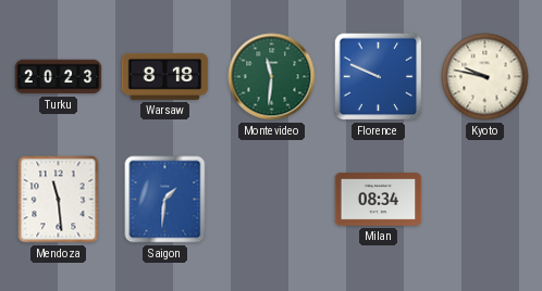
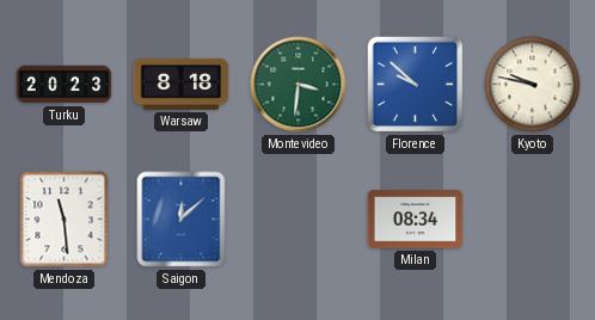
Montevideo: 11:31 -> 3:31
Florence: 9:49 -> 9:52
Saigon: 1:31 -> 12:08
